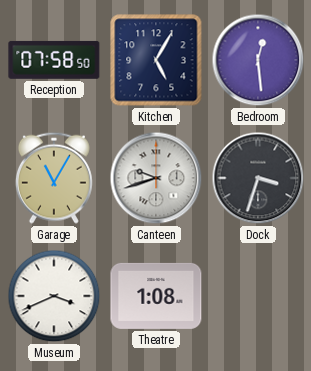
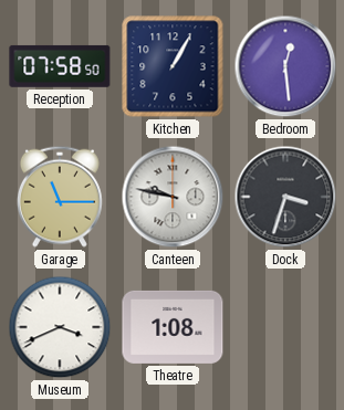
Kitchen: 5:05 -> 1:05
Garage: 11:05 -> 11:15
Canteen: 9:42 -> 9:47
